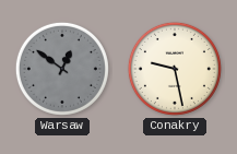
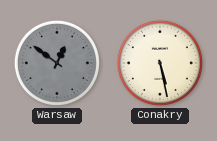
Conakry: 9:28 -> 5:28
